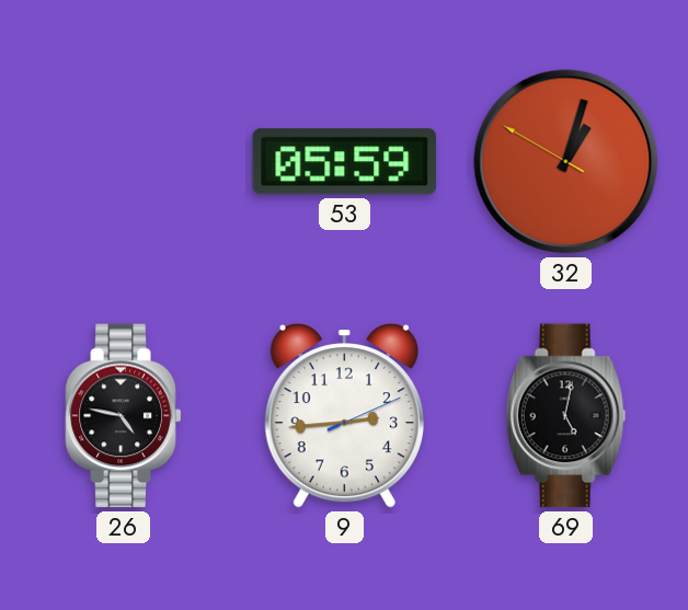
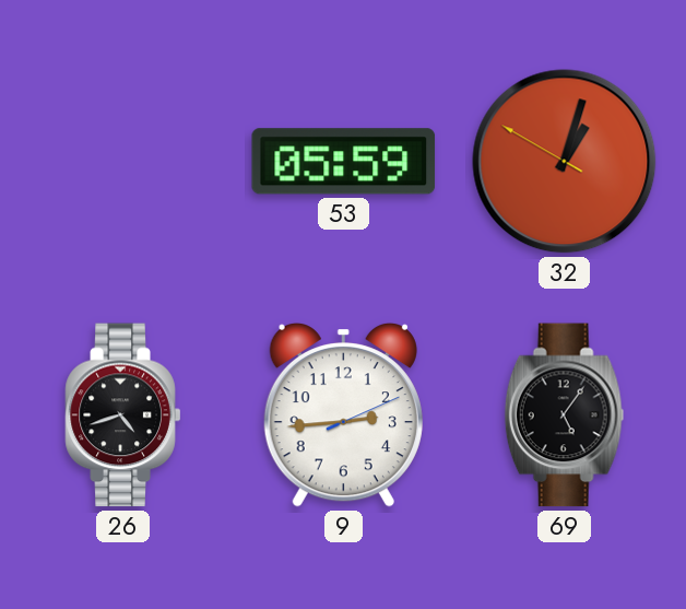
26: 4:47 -> 4:42
69: 5:02 -> 5:06
